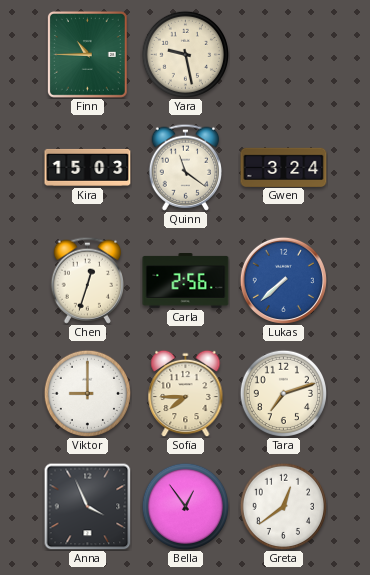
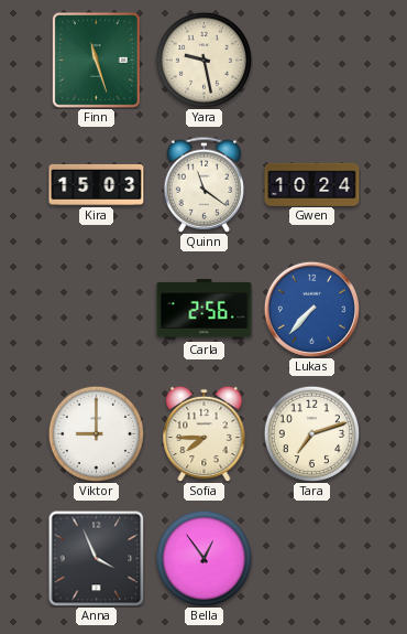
Finn: 10:45 -> 11:27
Gwen: 3:24 -> 10:24
Chen: 12:33 -> none
Lukas: 7:38 -> 7:37
Greta: 12:39 -> none
